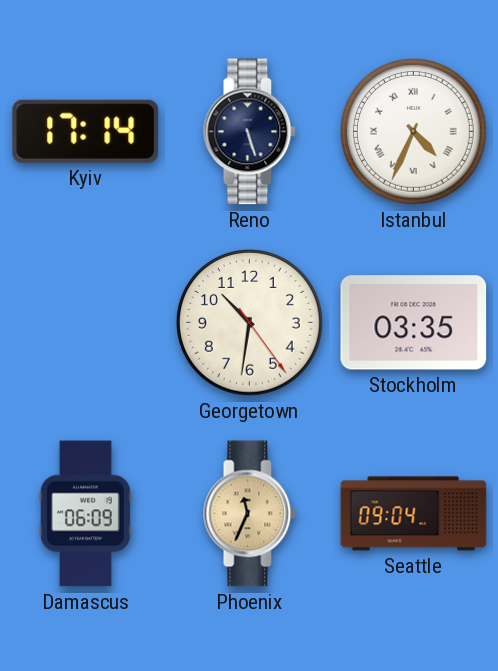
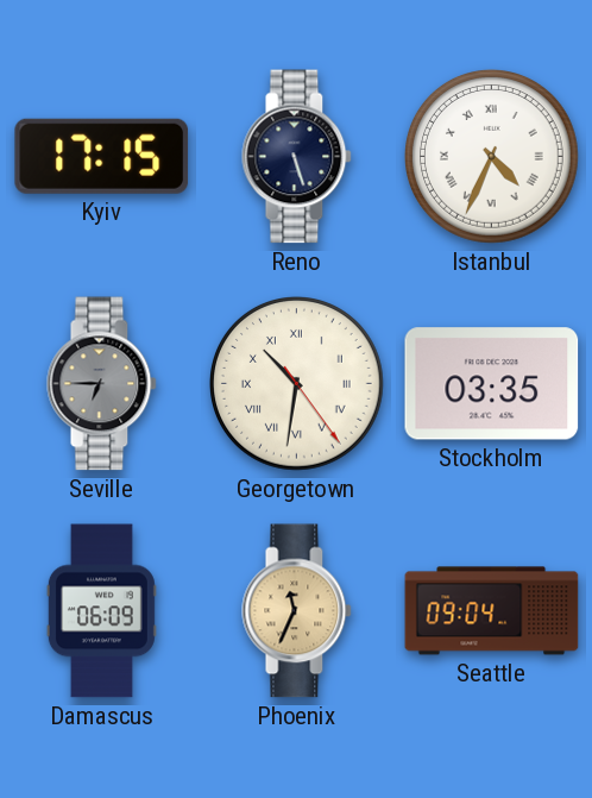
Kyiv: 17:14 -> 17:15
Seville: none -> 6:45
Georgetown numerals: Arabic -> Roman
